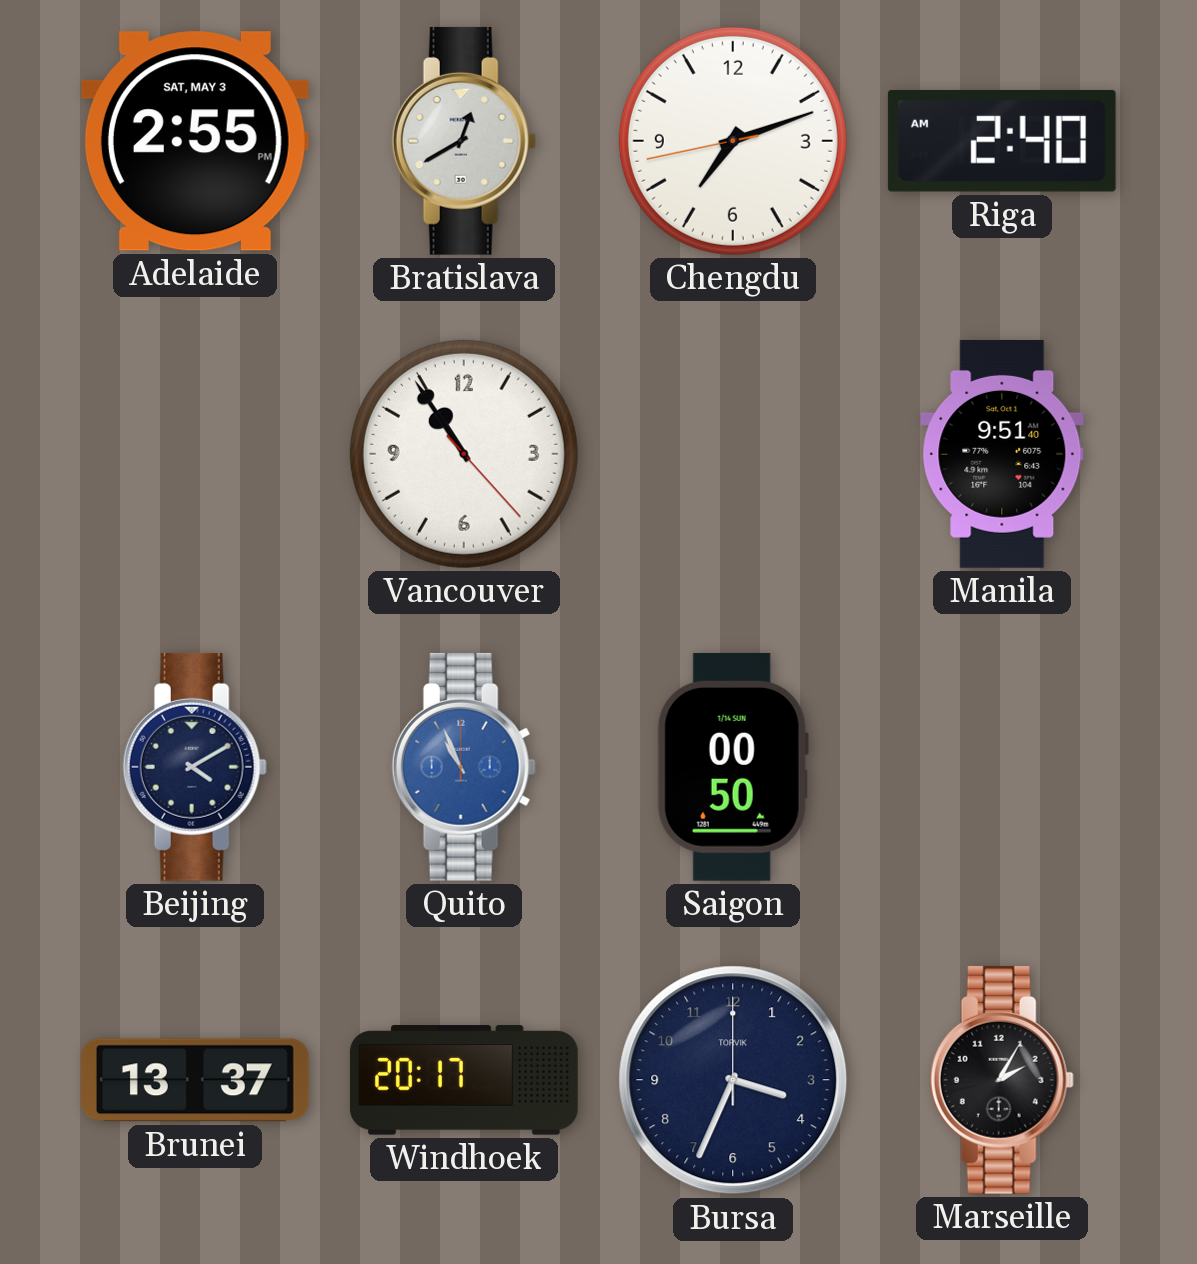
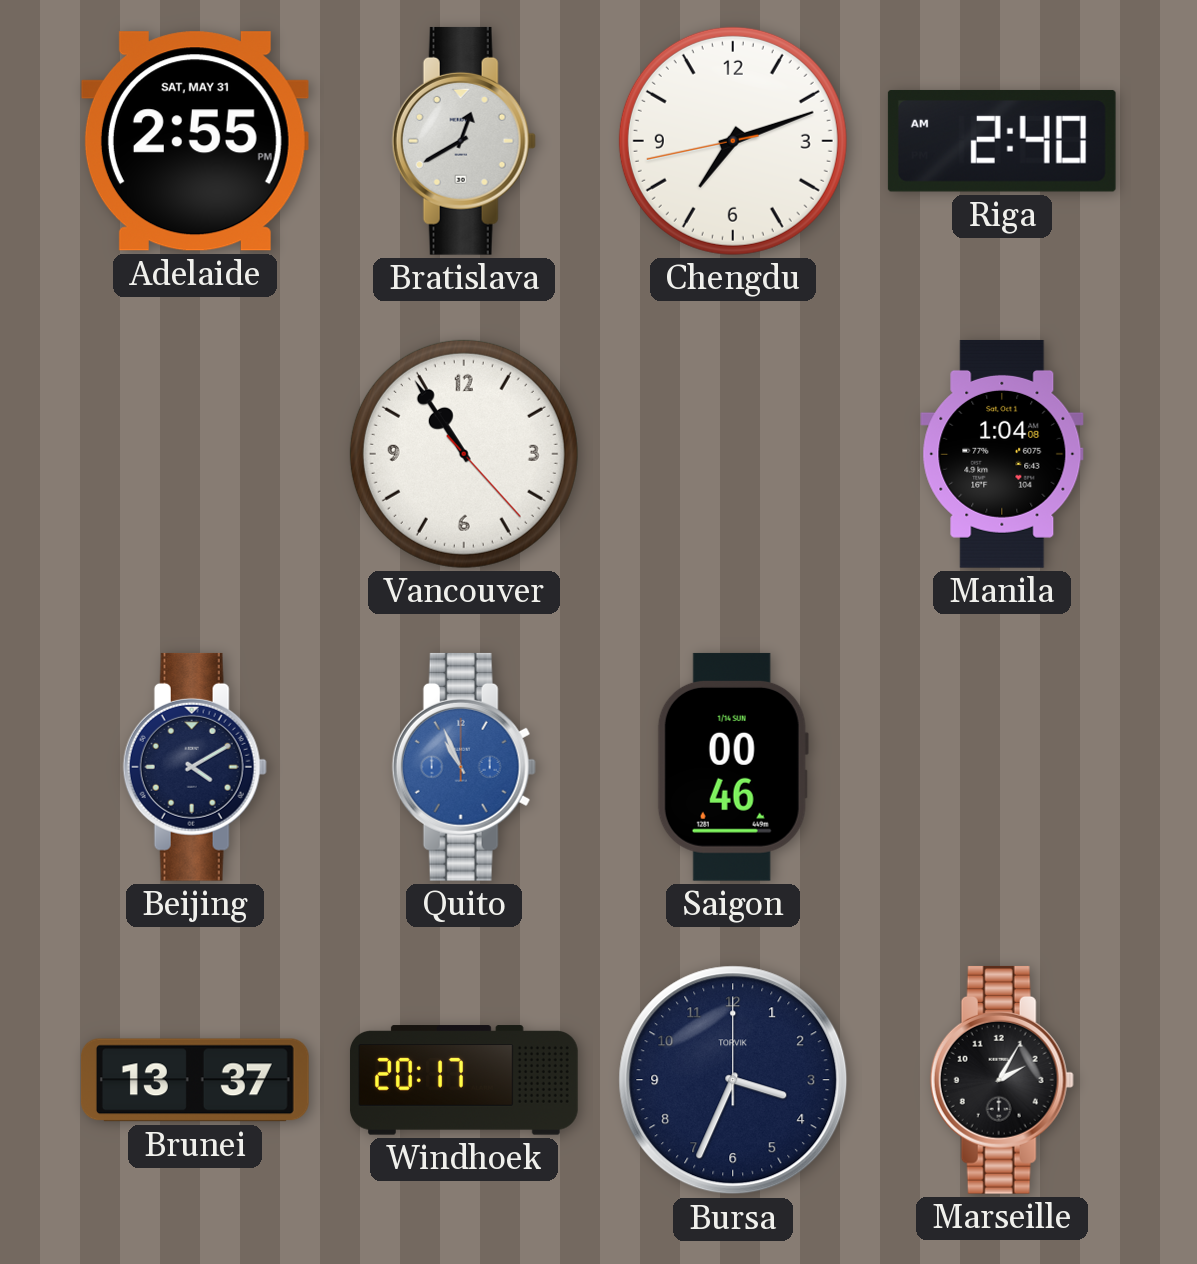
Adelaide date: SAT, MAY 3 -> SAT, MAY 31
Manila: 9:51 -> 1:04
Saigon: 00:50 -> 00:46
